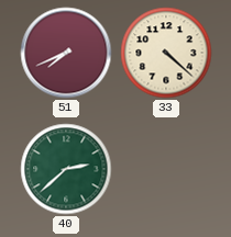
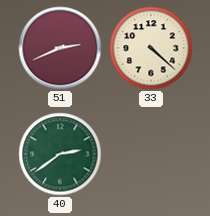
51: 7:41 -> 2:41
40: 2:38 -> 2:39
